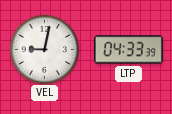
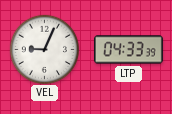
VEL: 9:02 -> 9:04
